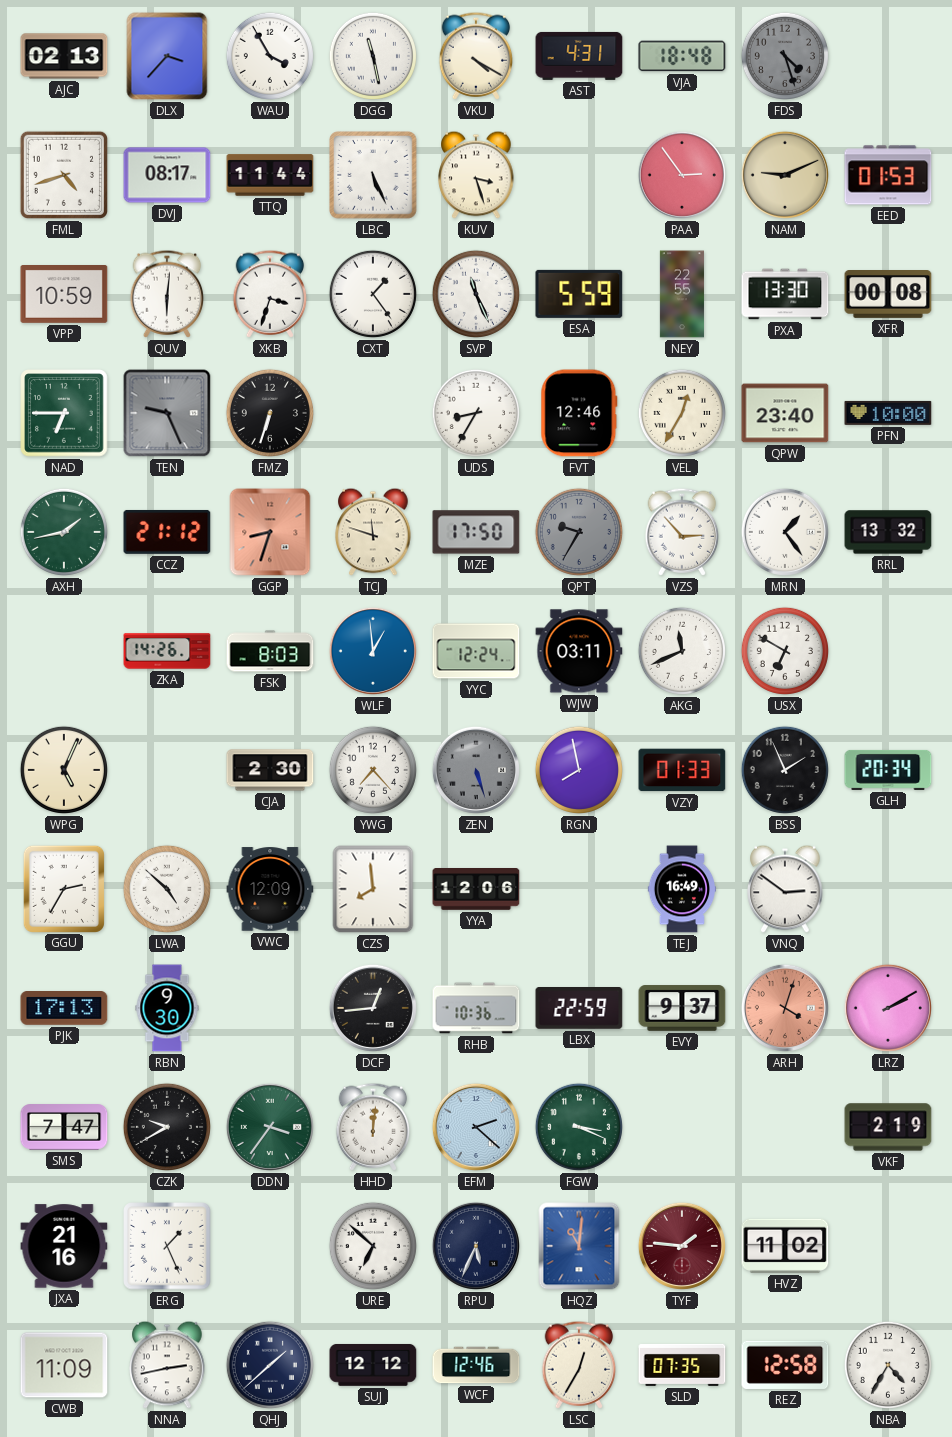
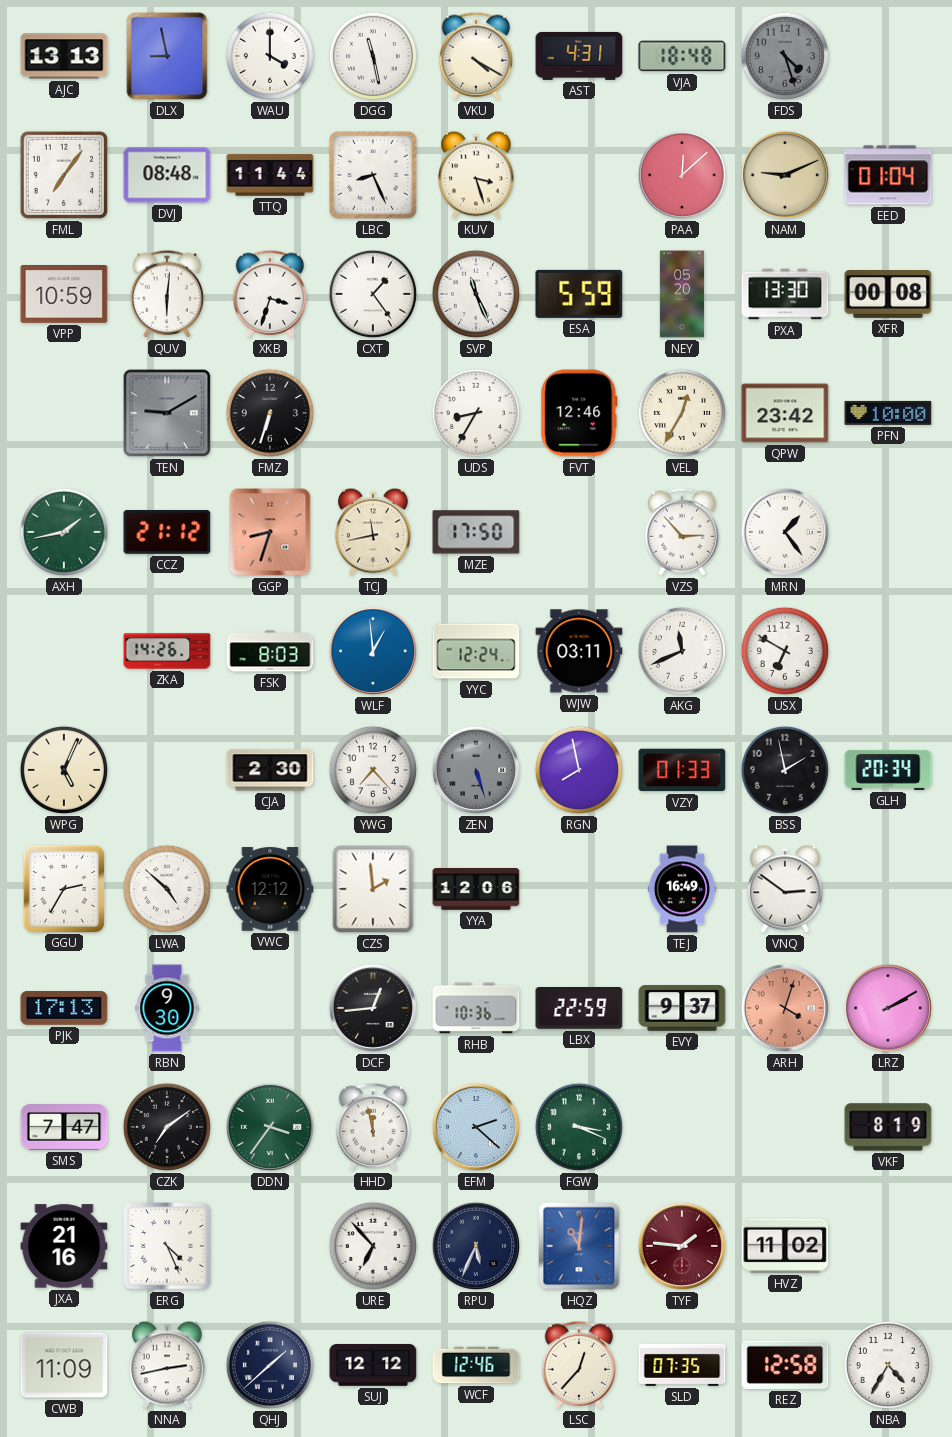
AJC: 02:13 -> 13:13
DLX: 3:37 -> 8:58
WAU: 3:55 -> 4:00
FML: 4:42 -> 7:06
DVJ: 08:17 -> 08:48
LBC: 5:26 -> 8:26
PAA: 2:54 -> 12:08
EED: 01:53 -> 01:04
NEY: 22:55 -> 05:20
NAD: 6:45 -> none
TEN: 9:26 -> 9:10
QPW: 23:40 -> 23:42
TCJ: 11:48 -> 11:43
QPT: 9:35 -> none
RRL: 13:32 -> none
BSS: 1:56 -> 1:58
VWC: 12:09 -> 12:12
CZS: 7:59 -> 1:59
CZK: 9:40 -> 7:09
HHD: 12:01 -> 11:58
VKF: 2:19 -> 8:19
ERG: 1:26 -> 4:26
URE: 6:52 -> 6:53
LSC: 12:35 -> 12:37
